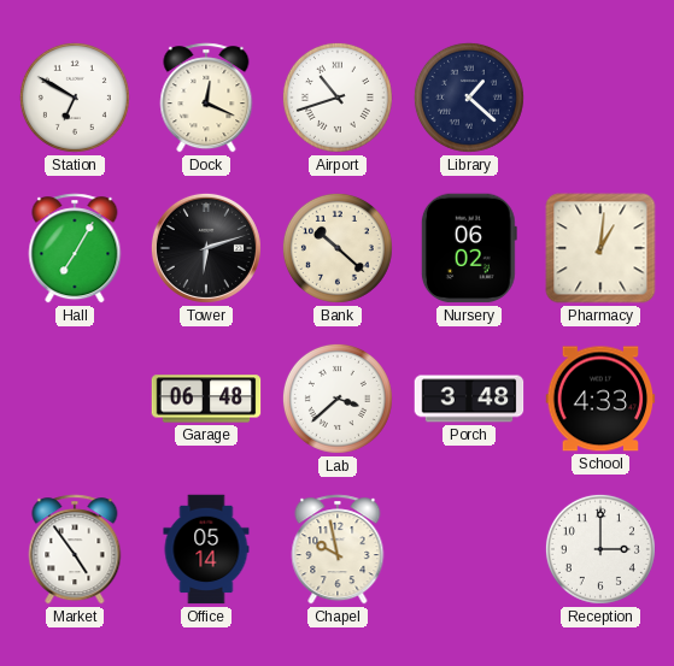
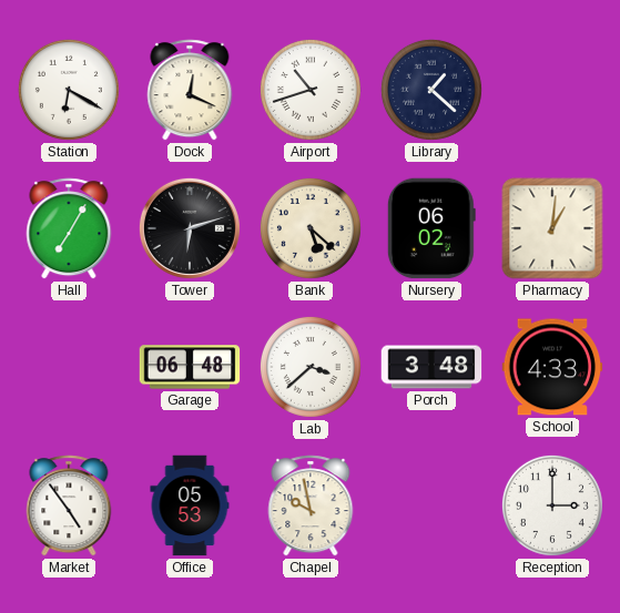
Station: 6:50 -> 6:20
Bank: 10:22 -> 5:22
Office: 05:14 -> 05:53
